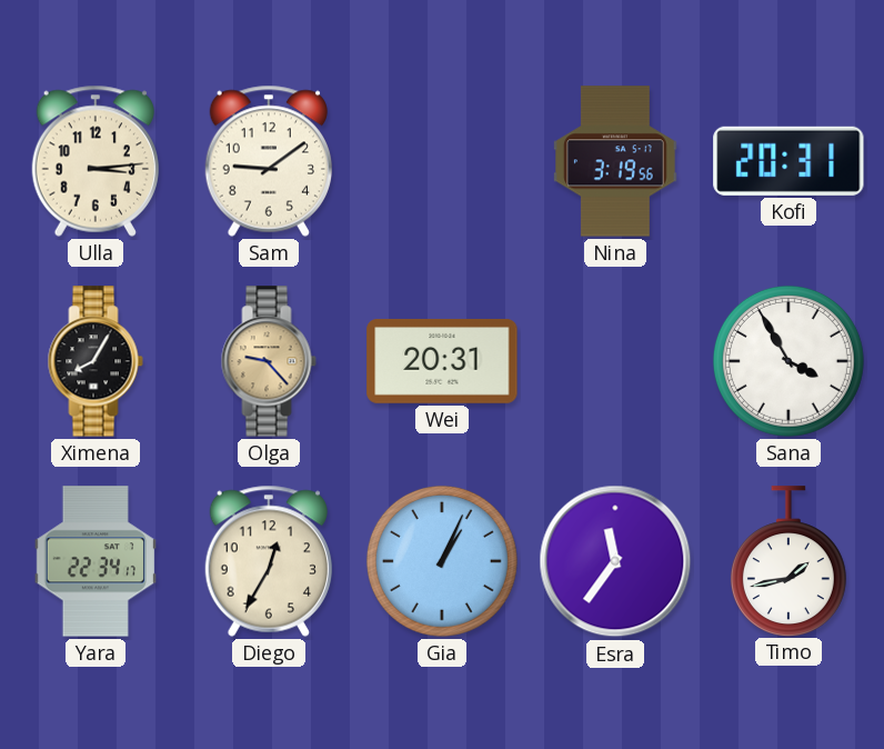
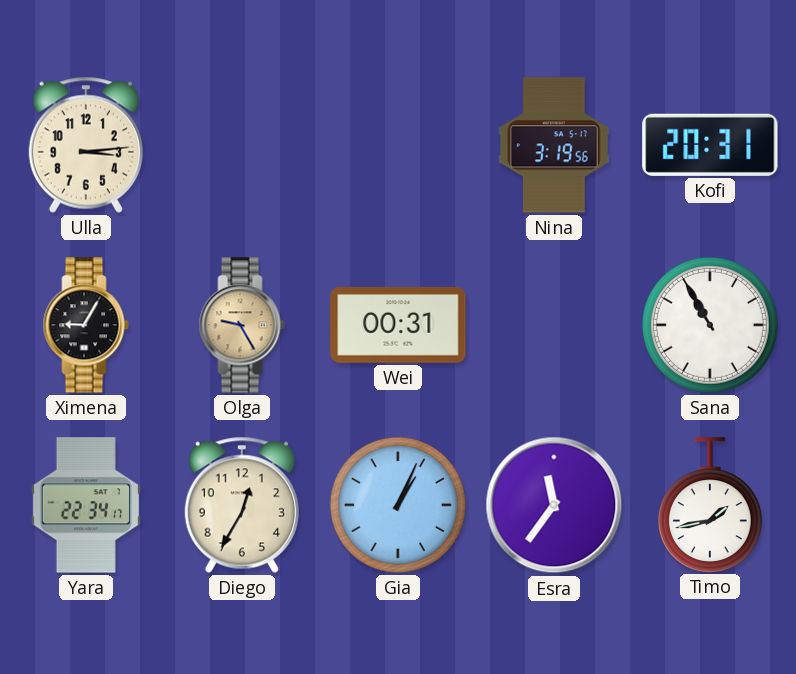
Sam: 9:09 -> none
Ximena: 8:05 -> 9:05
Olga: 9:23 -> 9:25
Wei: 20:31 -> 00:31
Sana: 3:55 -> 10:55
